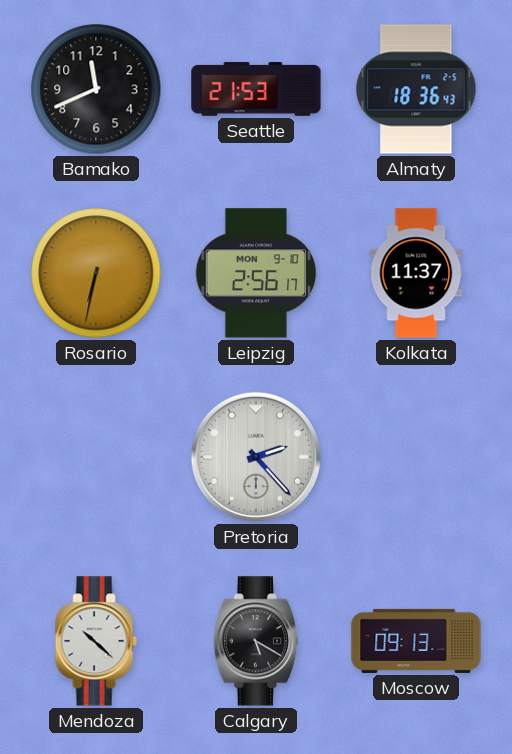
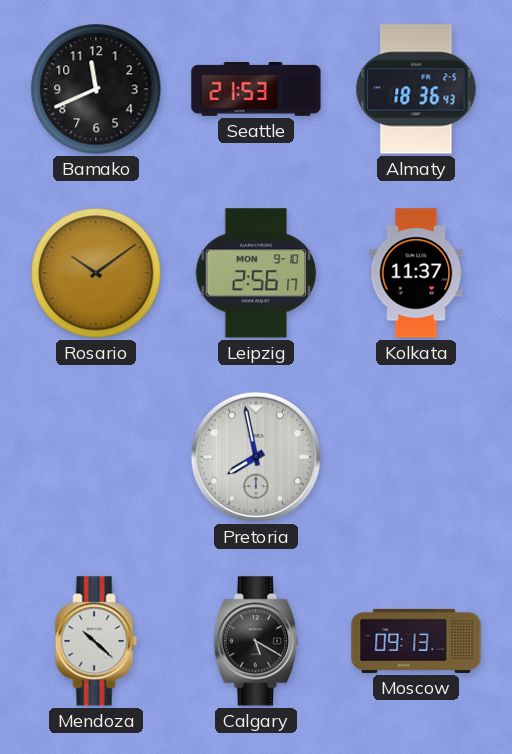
Rosario: 6:32 -> 10:09
Pretoria: 2:23 -> 7:58
